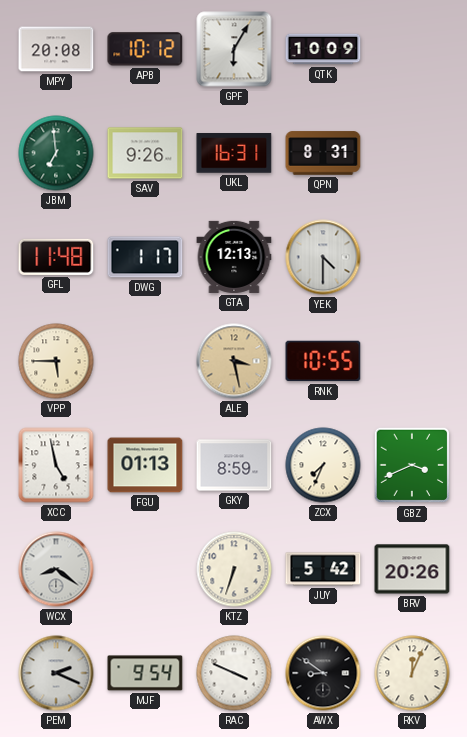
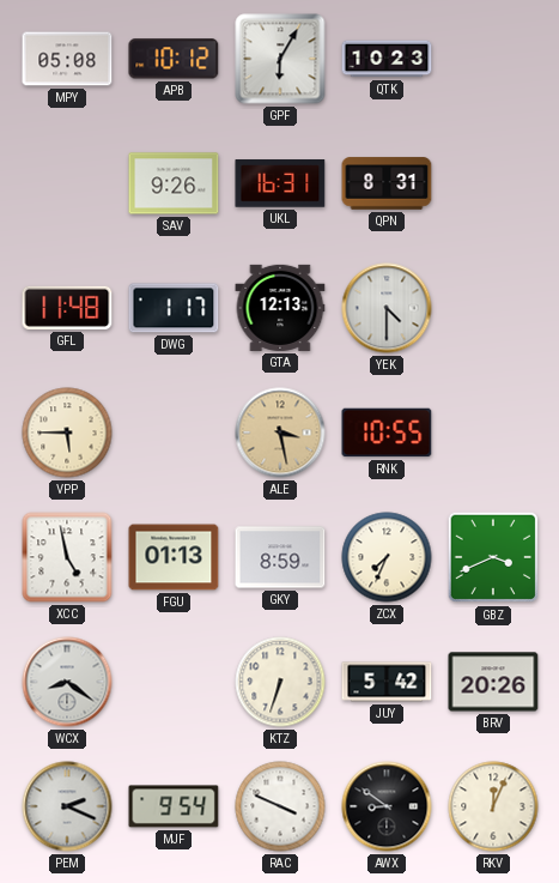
MPY: 20:08 -> 05:08
QTK: 10:09 -> 10:23
JBM: 6:59 -> none
